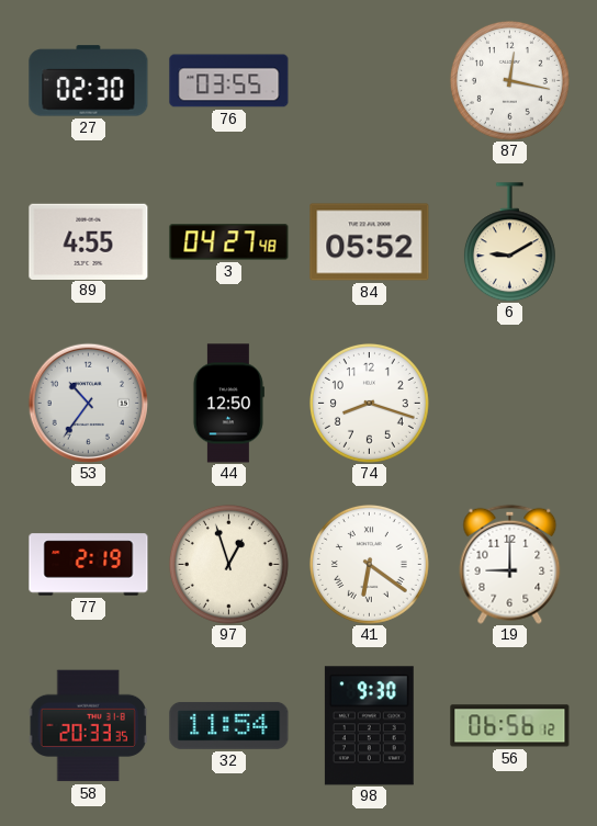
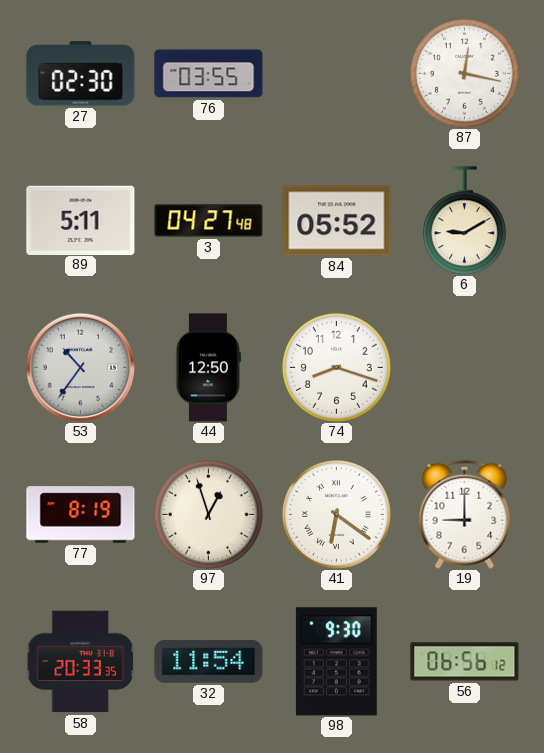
89: 4:55 -> 5:11
77: 2:19 -> 8:19
